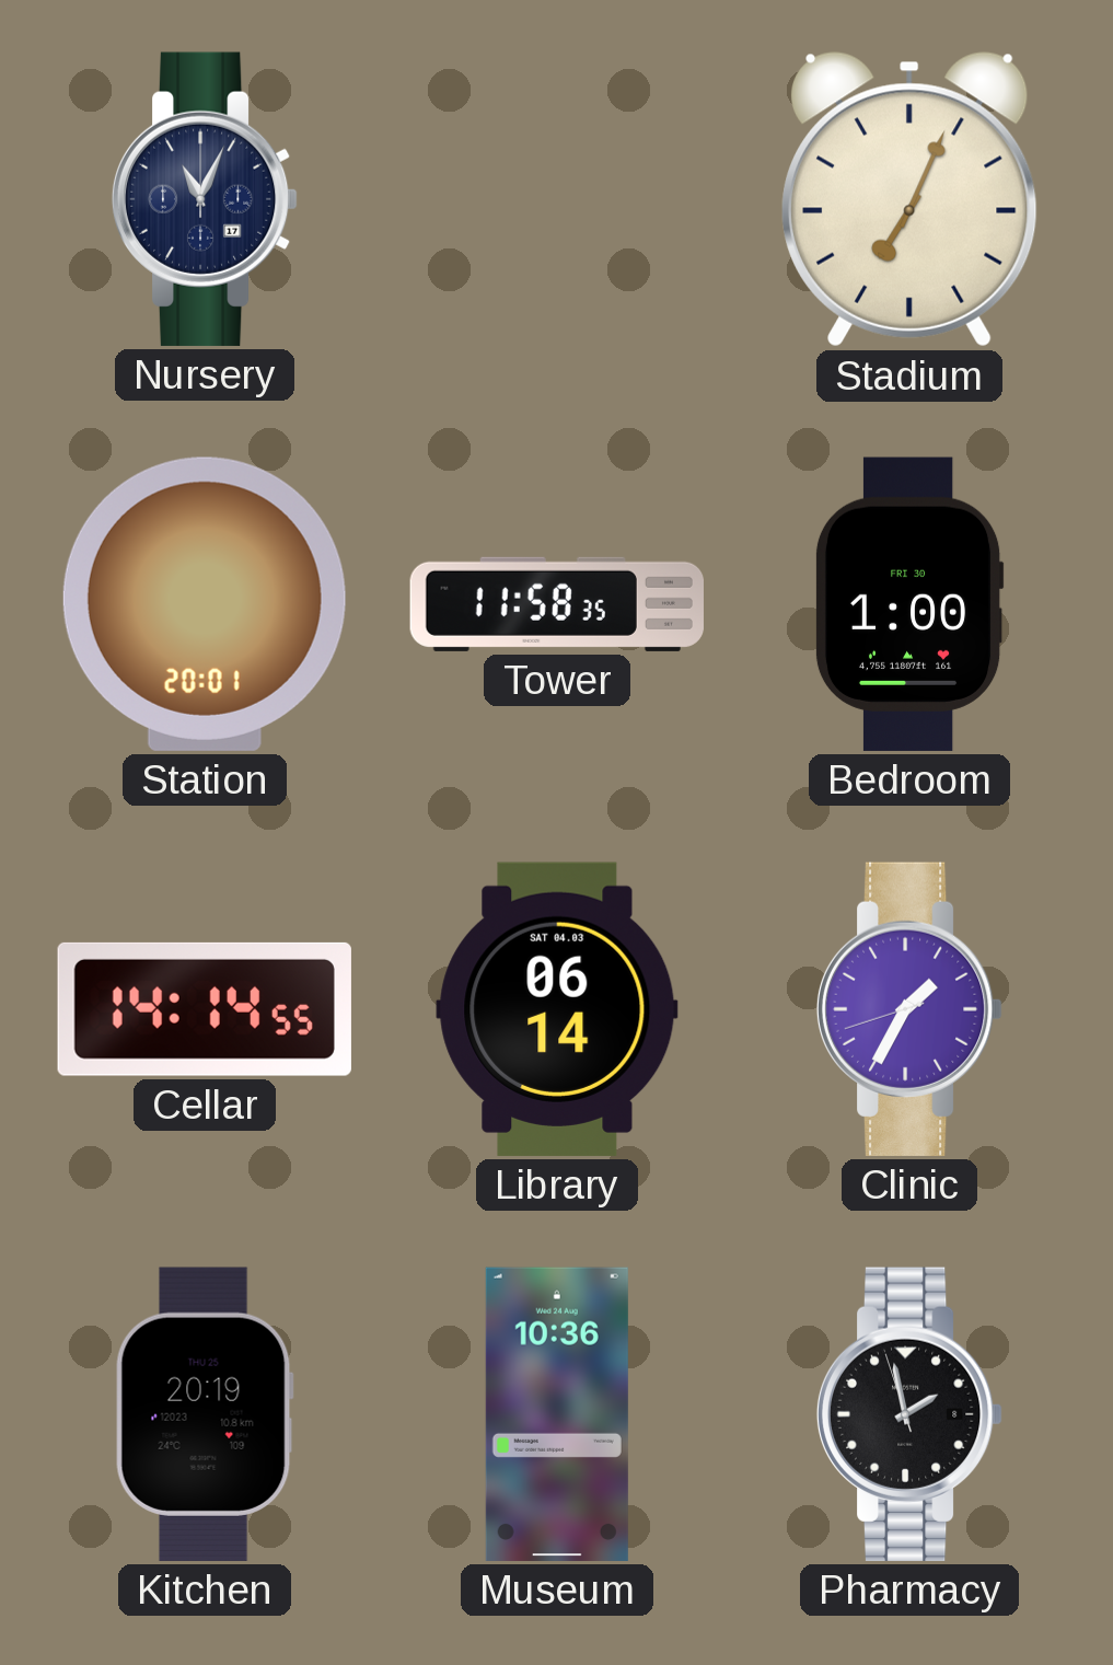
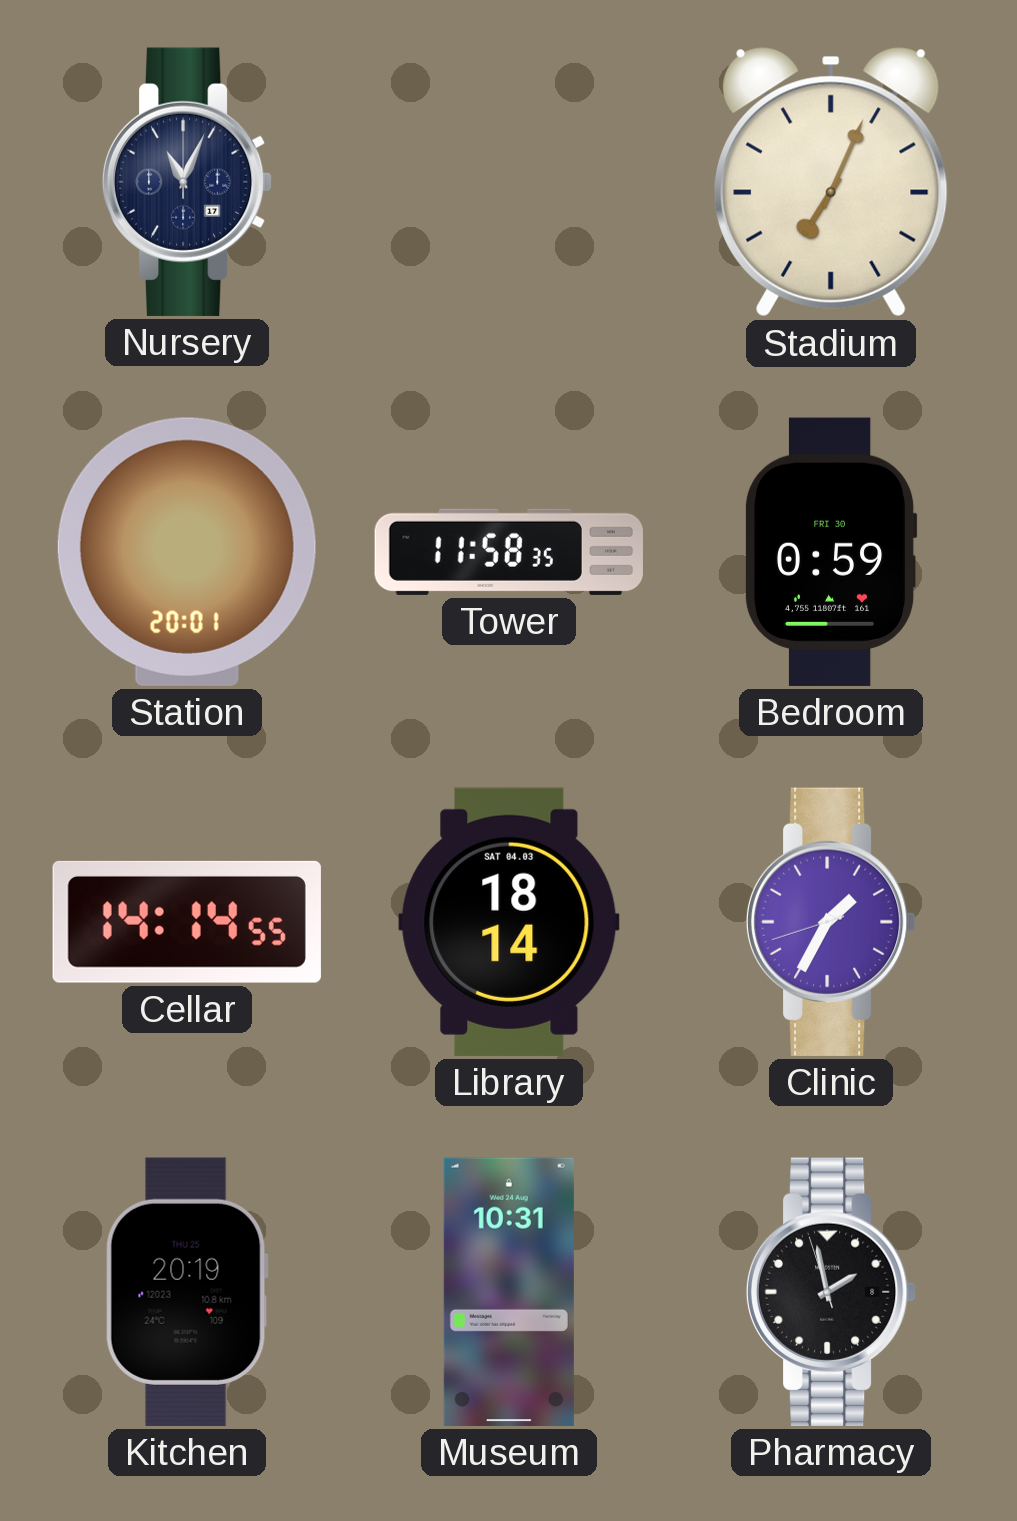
Bedroom: 1:00 -> 0:59
Library: 06:14 -> 18:14
Museum: 10:36 -> 10:31
